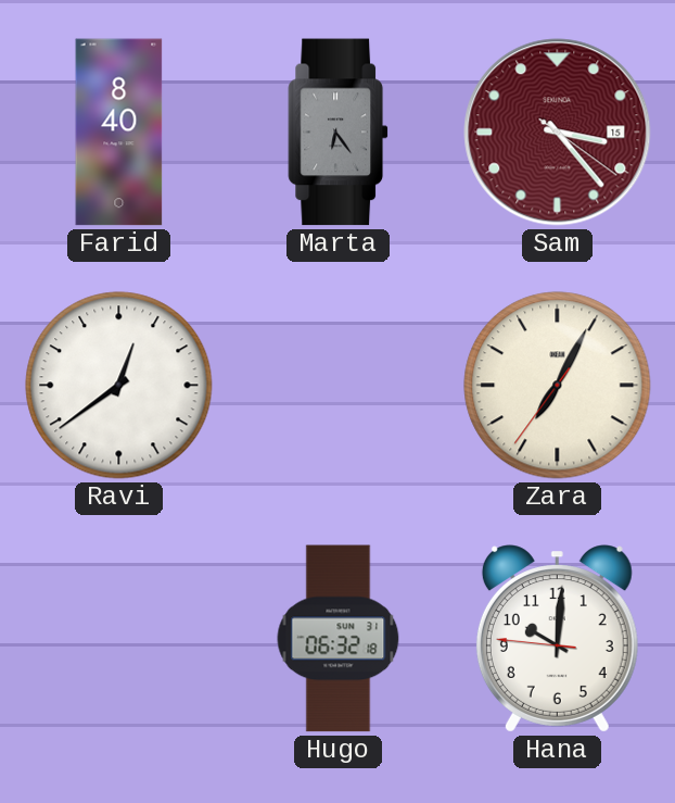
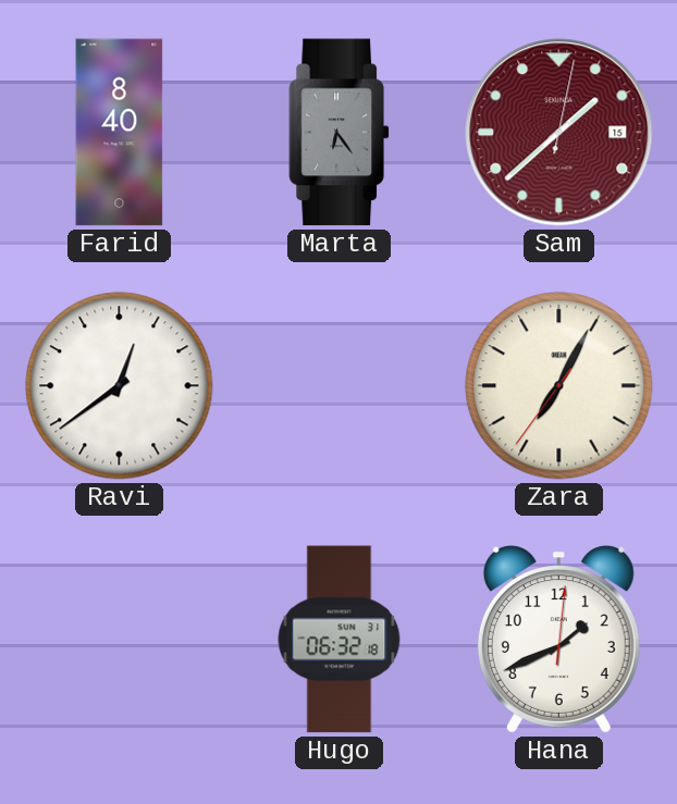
Sam: 3:23 -> 1:38
Hana: 10:00 -> 1:41
